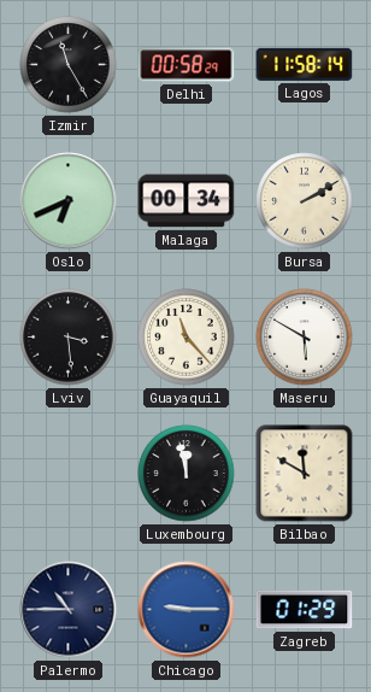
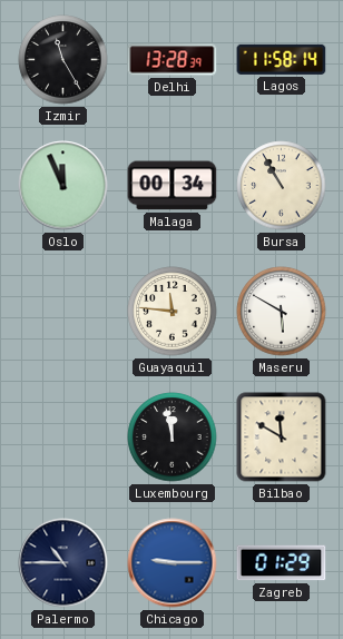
Delhi: 00:58 -> 13:28
Oslo: 6:41 -> 11:56
Bursa: 2:10 -> 10:55
Lviv: 3:29 -> none
Guayaquil: 11:23 -> 11:46
